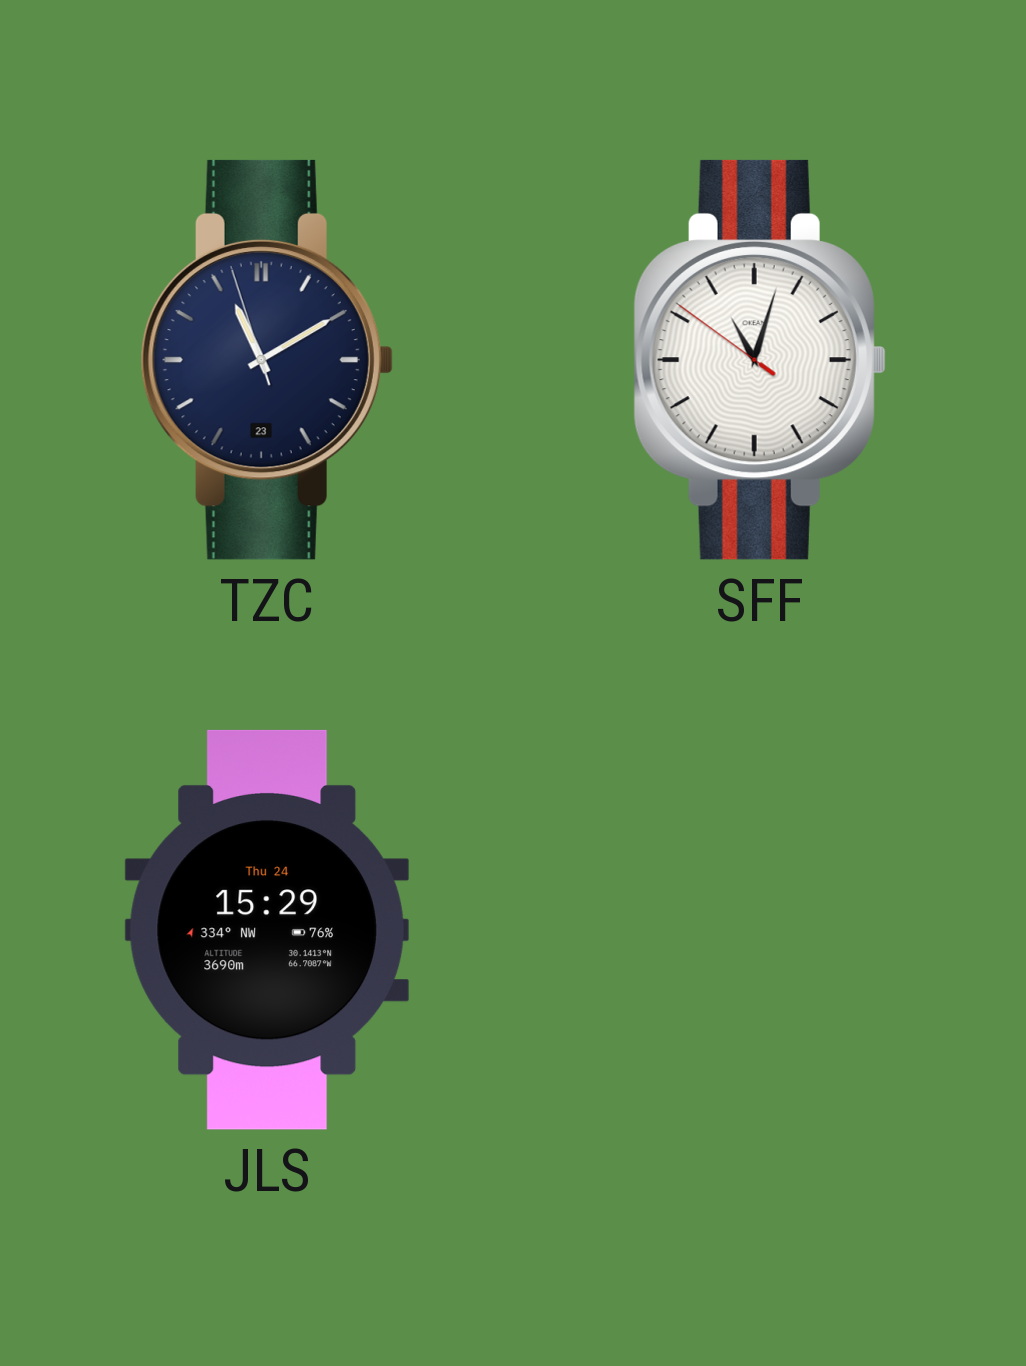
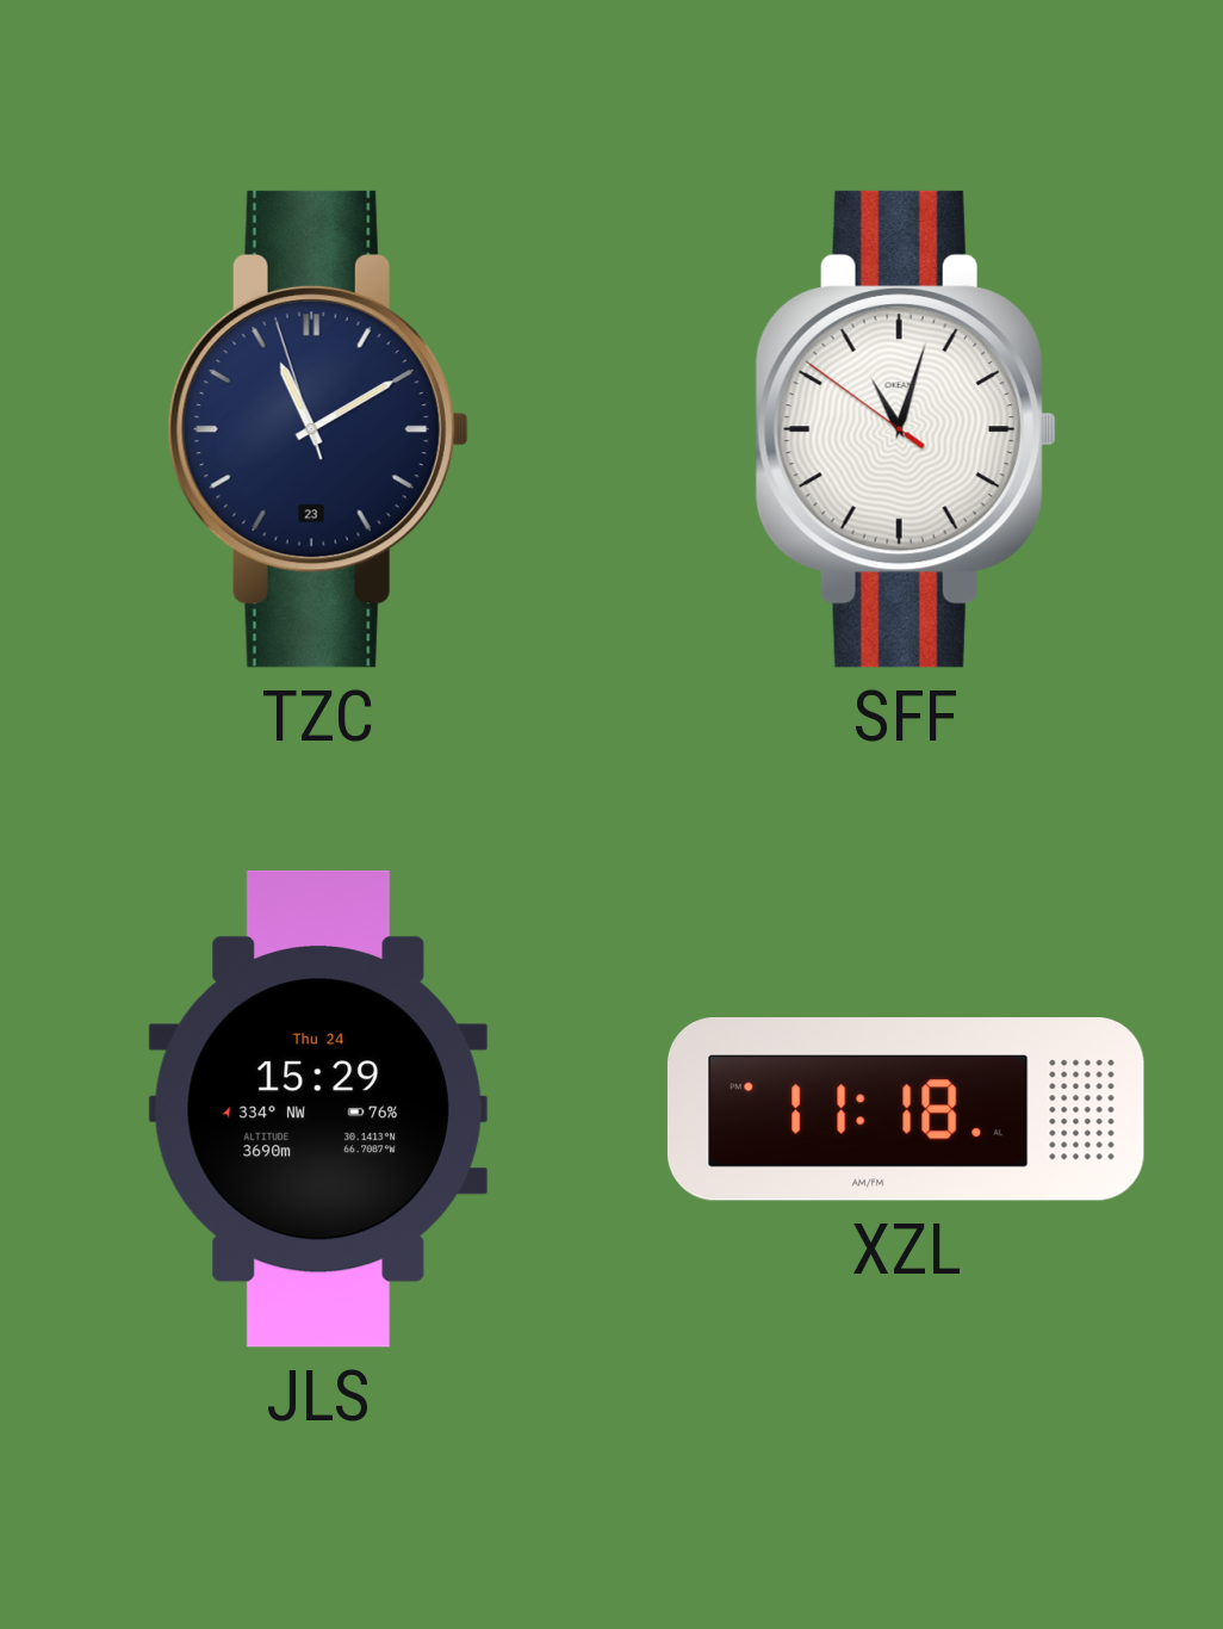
XZL: none -> 11:18
